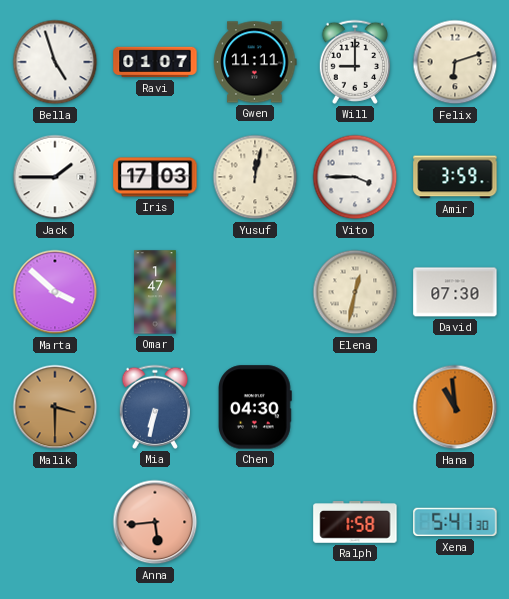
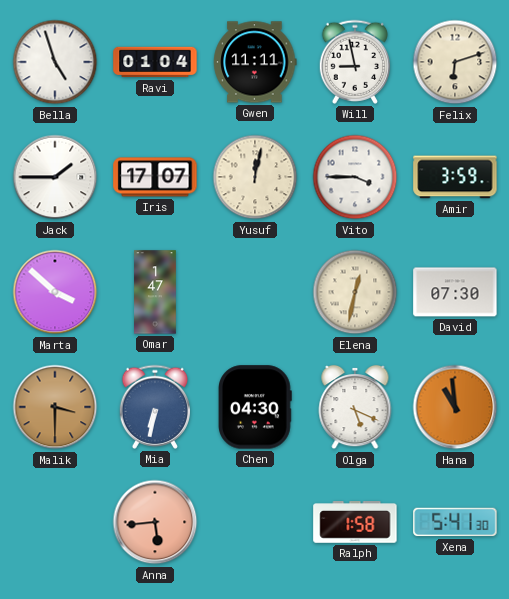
Ravi: 01:07 -> 01:04
Will: 9:00 -> 8:58
Iris: 17:03 -> 17:07
Olga: none -> 5:19
